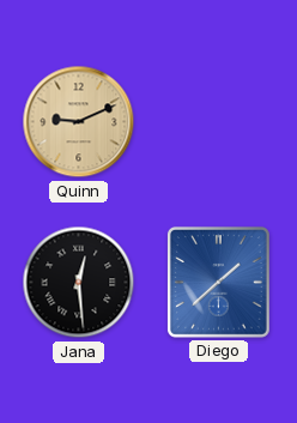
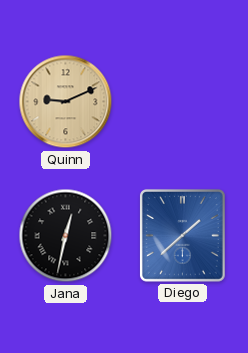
Jana: 12:29 -> 12:32
